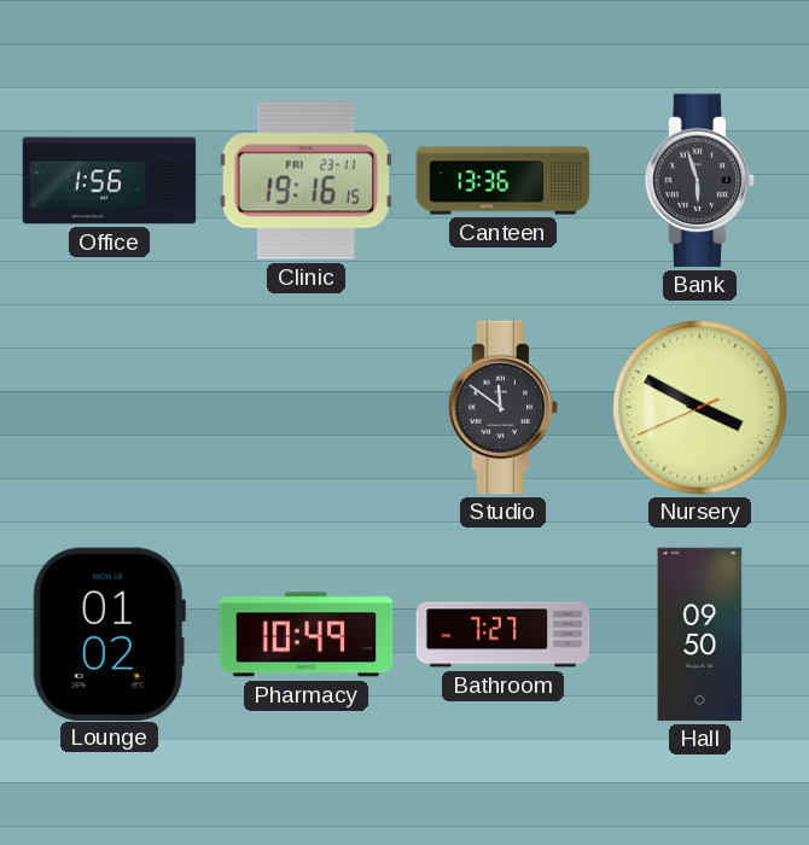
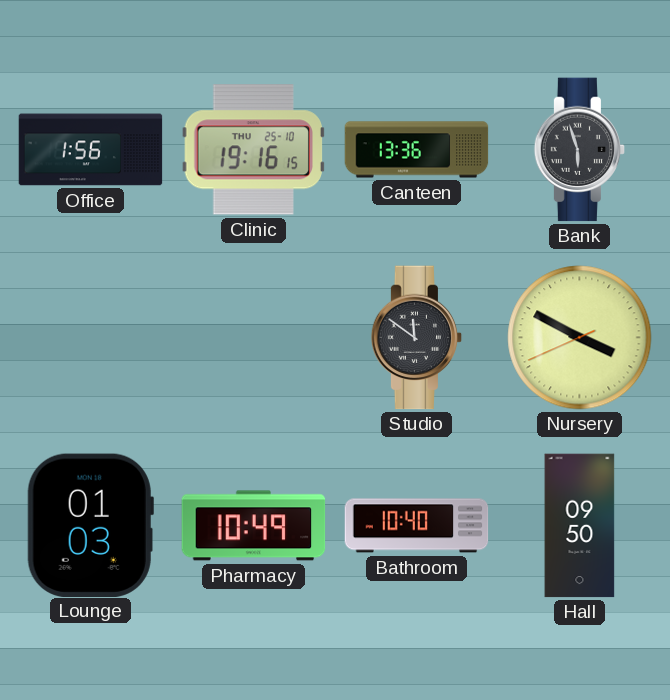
Clinic date: FRI 23-11 -> THU 25-10
Lounge: 01:02 -> 01:03
Bathroom: 7:27 -> 10:40
